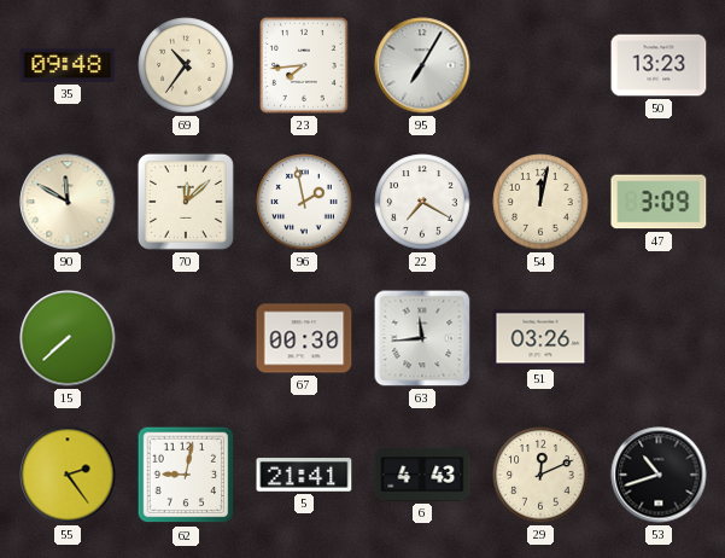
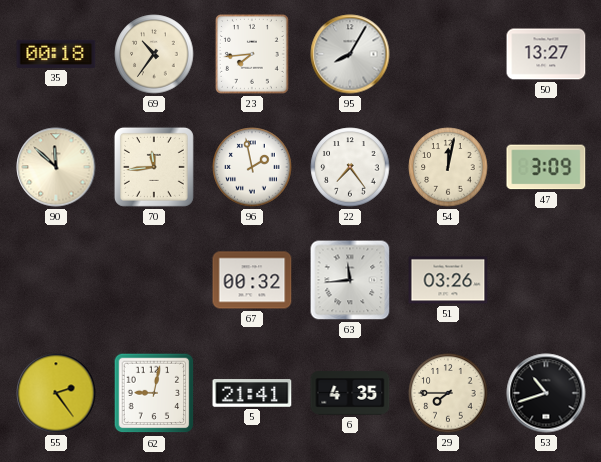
35: 09:48 -> 00:18
95: 7:05 -> 8:05
50: 13:23 -> 13:27
90: 11:50 -> 11:52
70: 12:08 -> 11:44
22: 7:20 -> 7:24
15: 7:38 -> none
67: 00:30 -> 00:32
6: 4:43 -> 4:35
29: 12:11 -> 7:45
